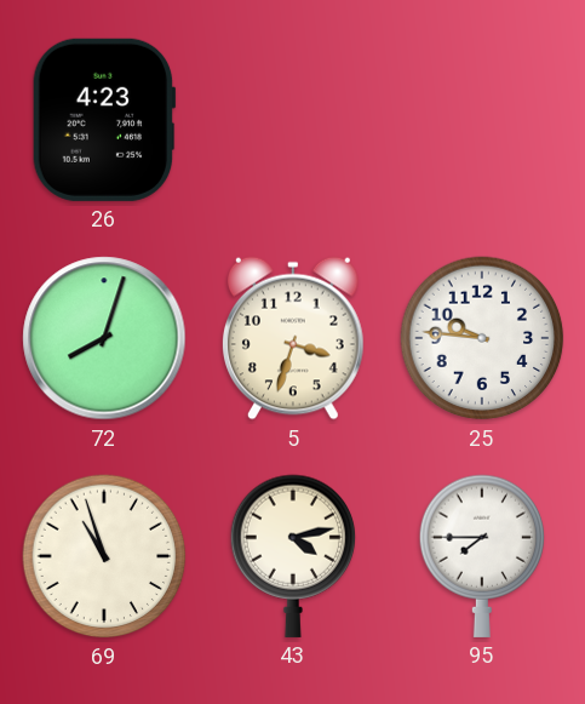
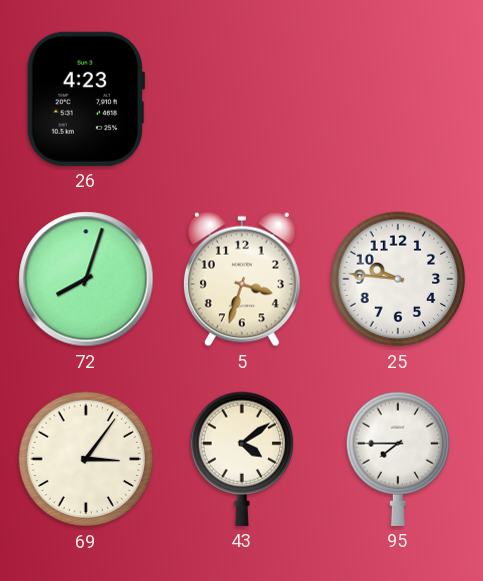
69: 10:57 -> 3:06
43: 4:13 -> 4:09
